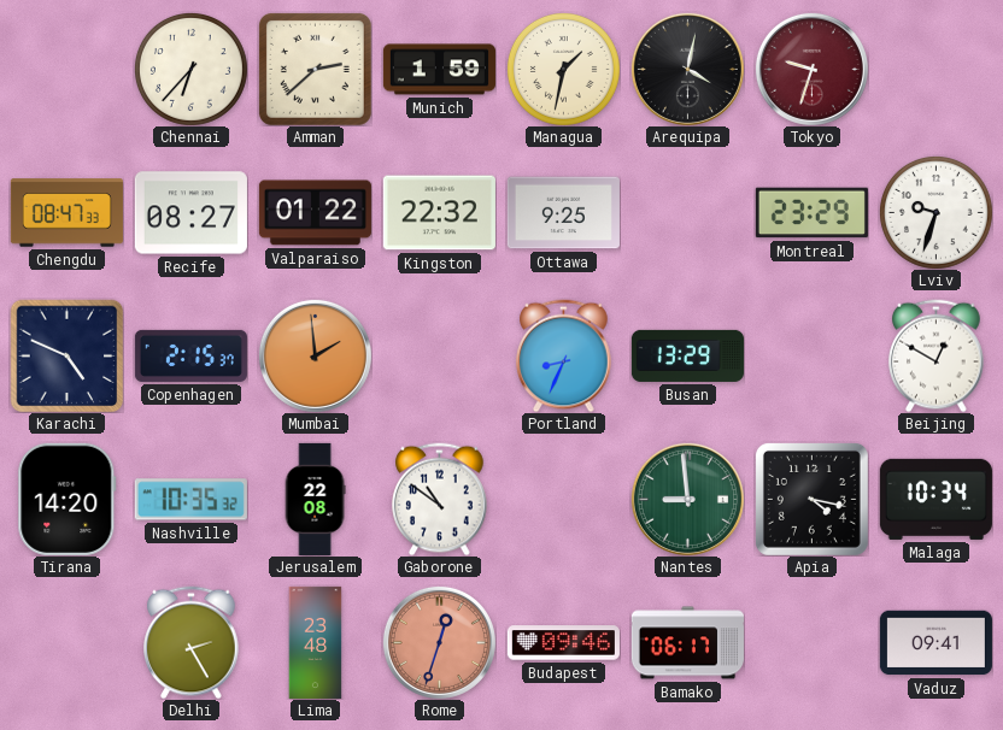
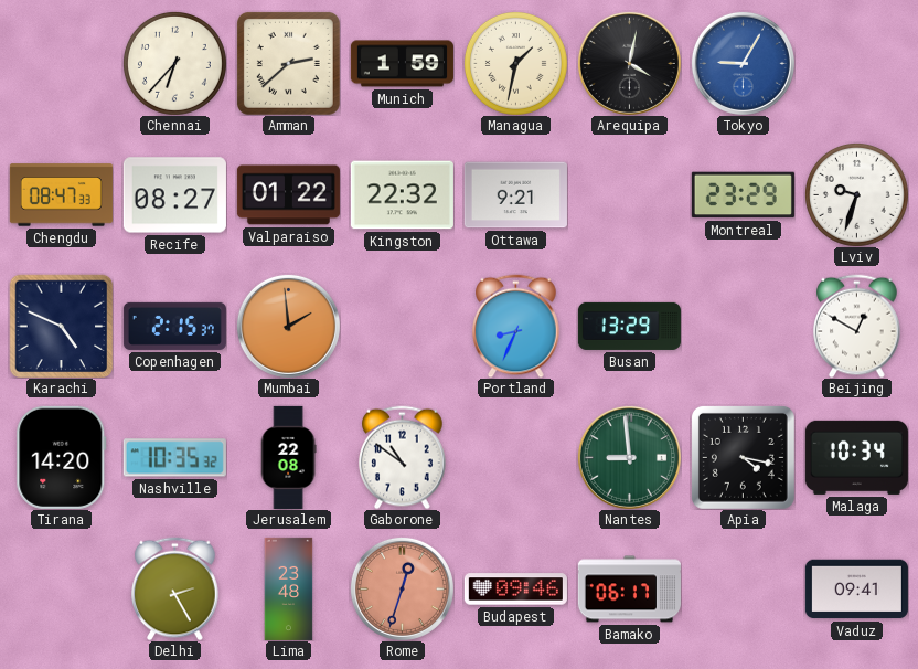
Tokyo: 9:33 -> 9:05
Tokyo dial: burgundy -> blue
Ottawa: 9:25 -> 9:21
